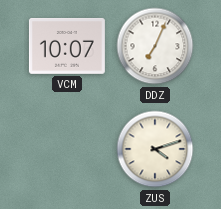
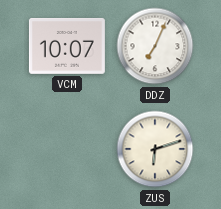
ZUS: 4:12 -> 6:12
